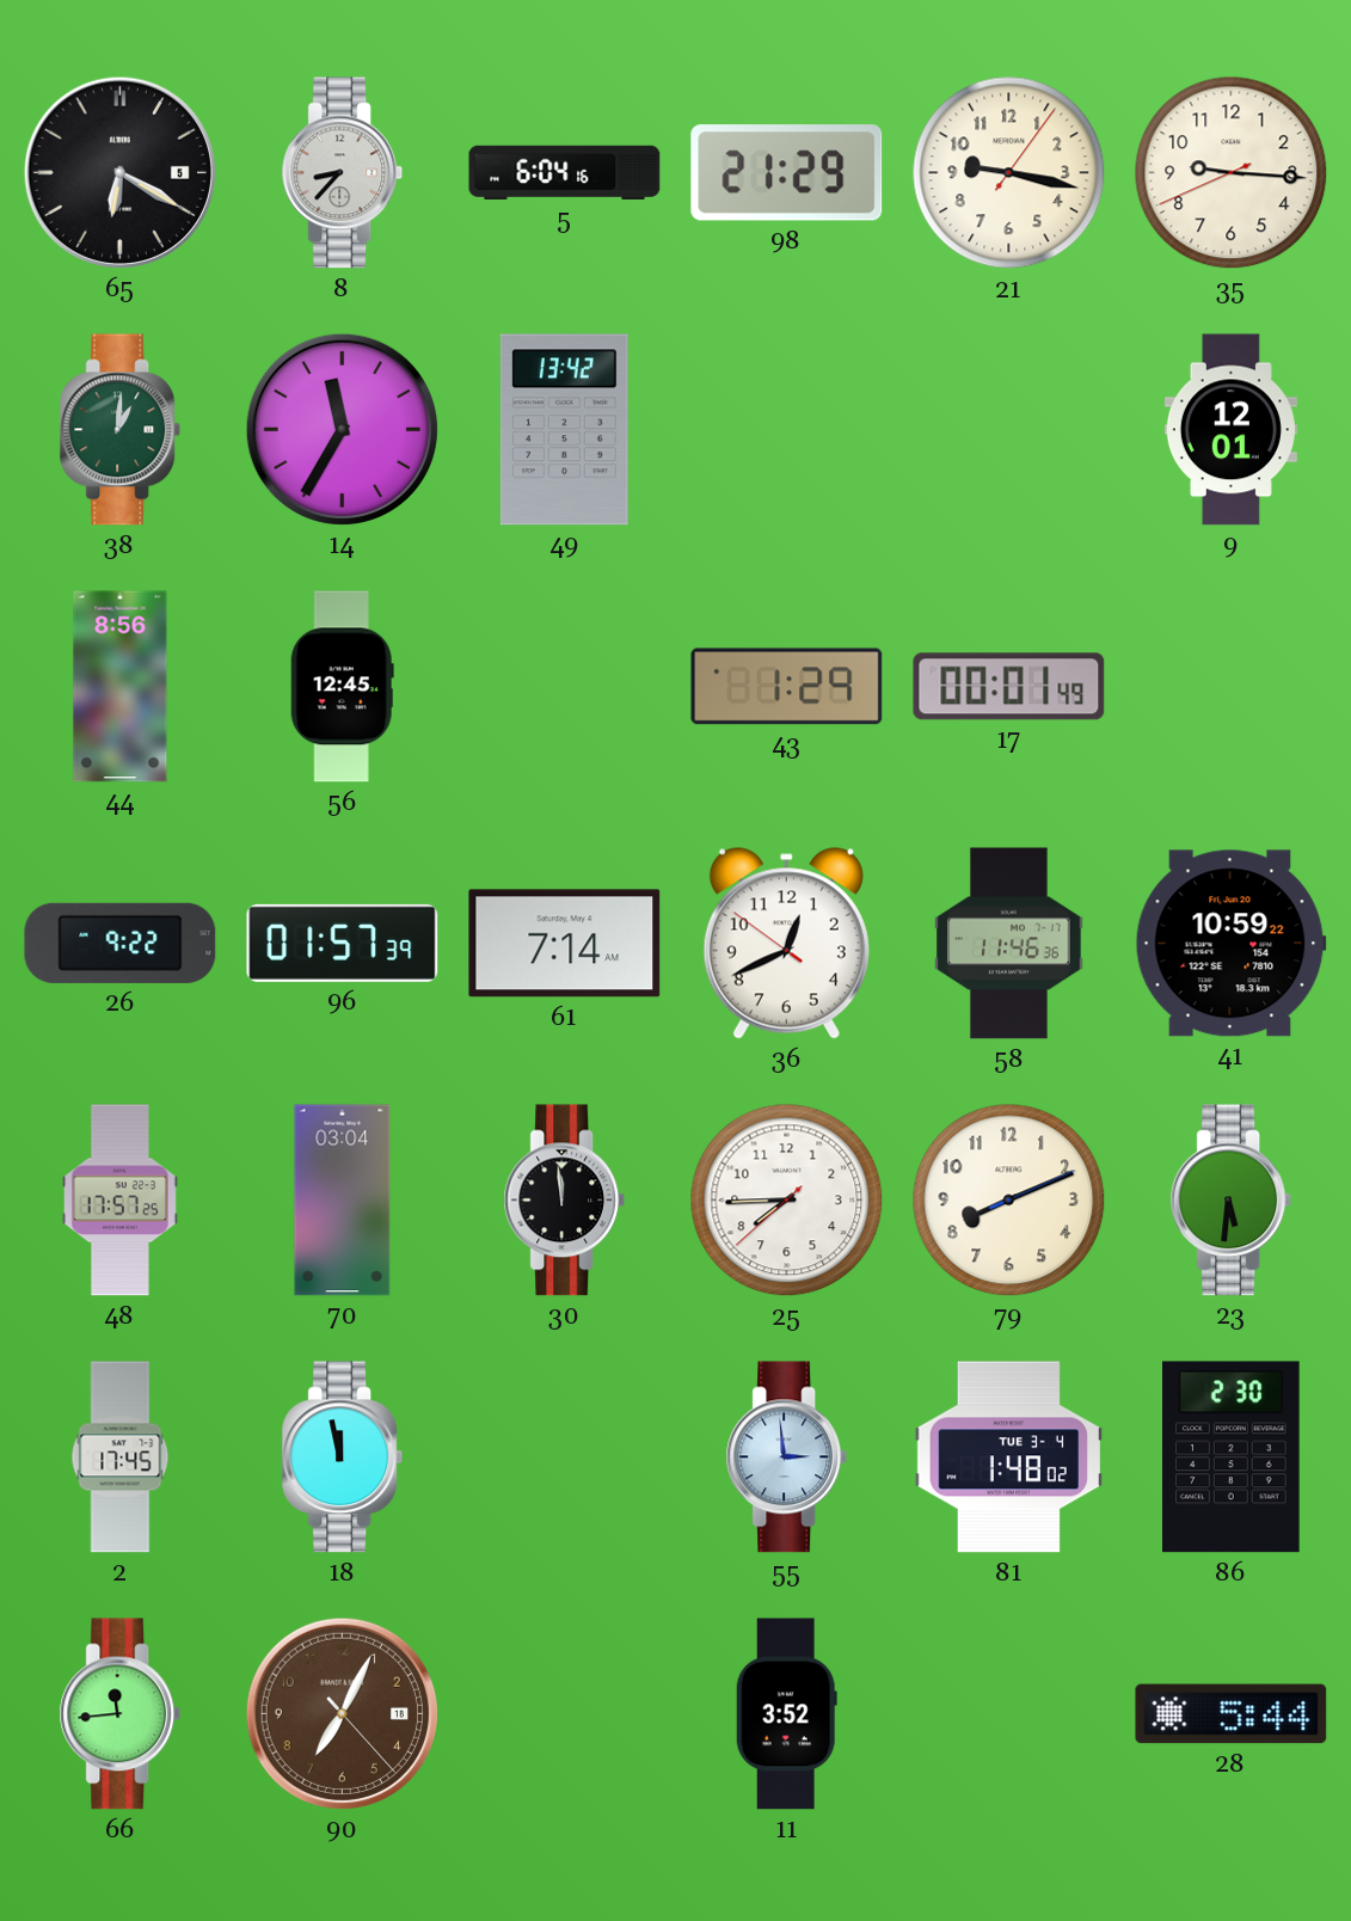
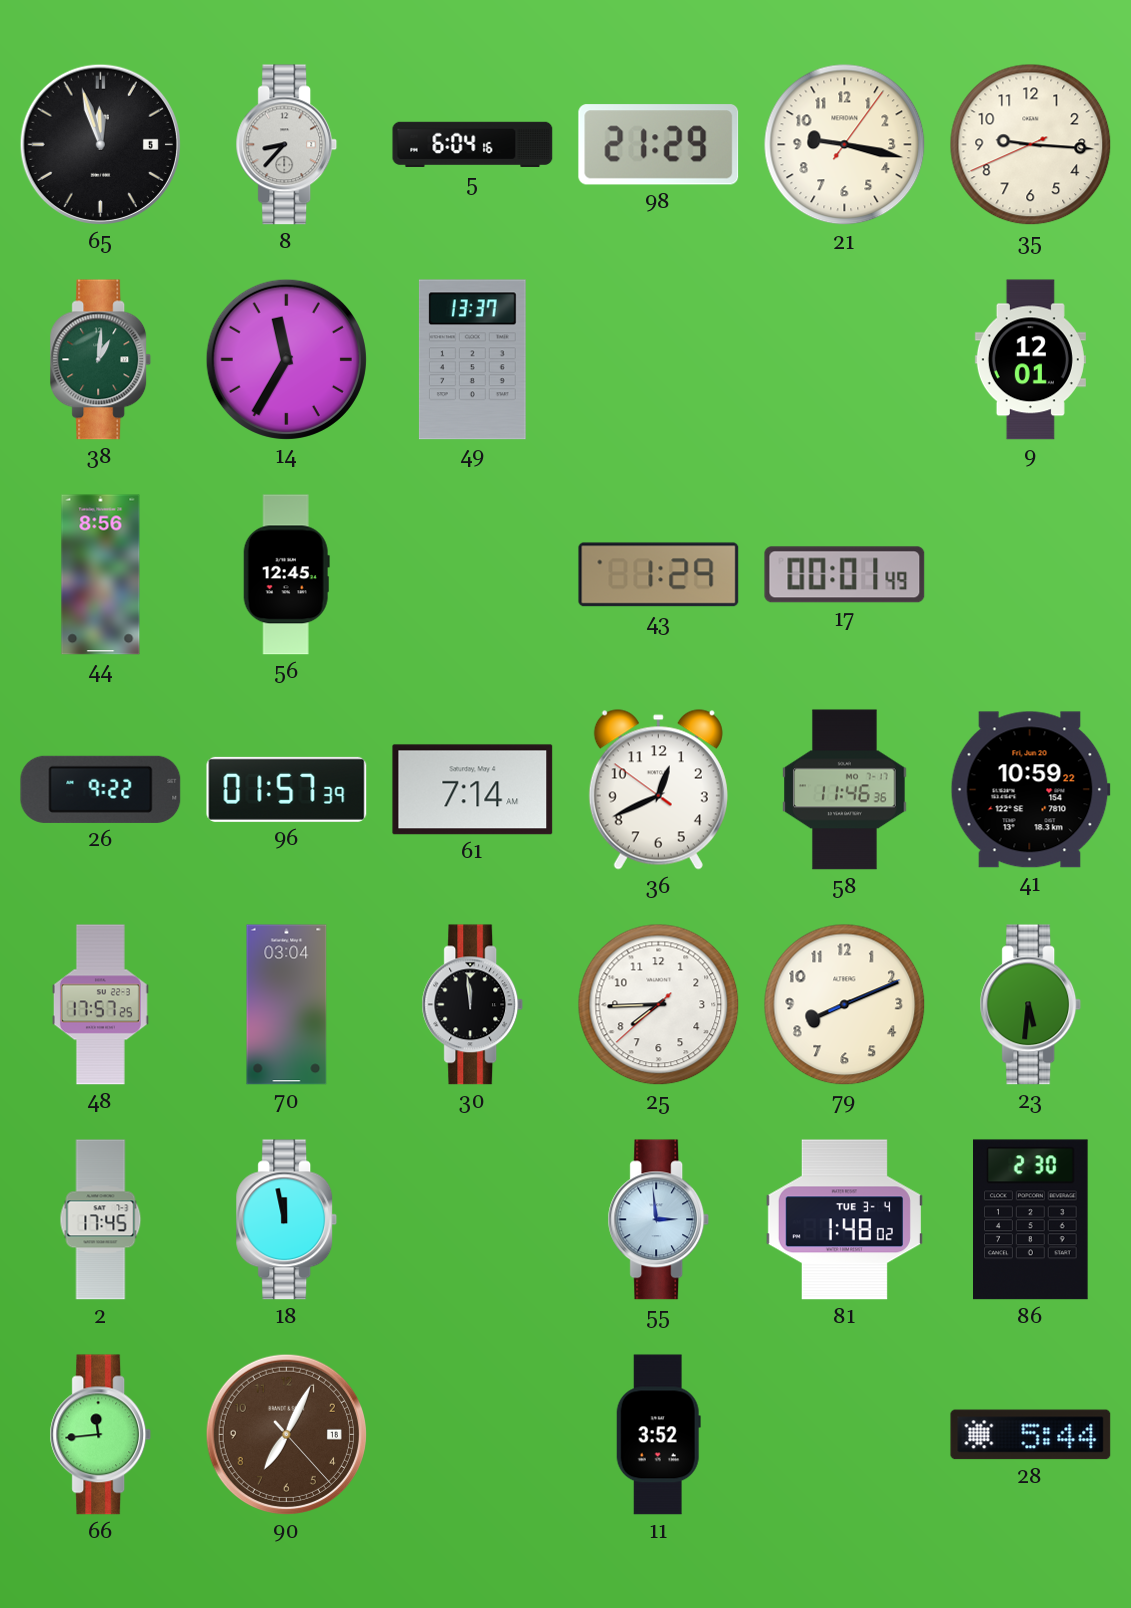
65: 6:20 -> 11:57
49: 13:42 -> 13:37
